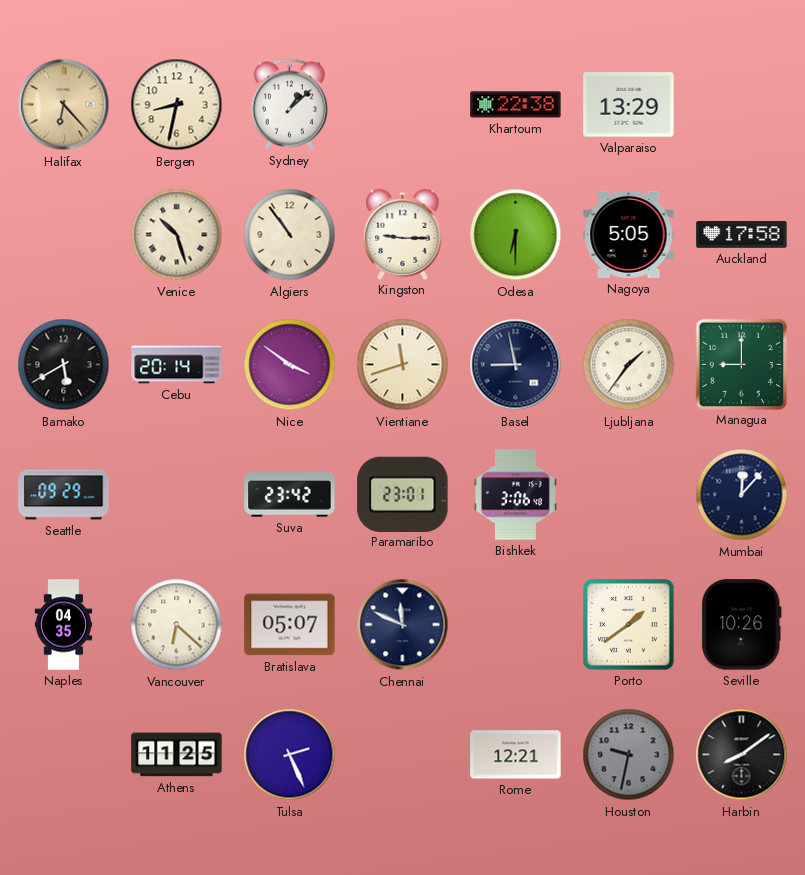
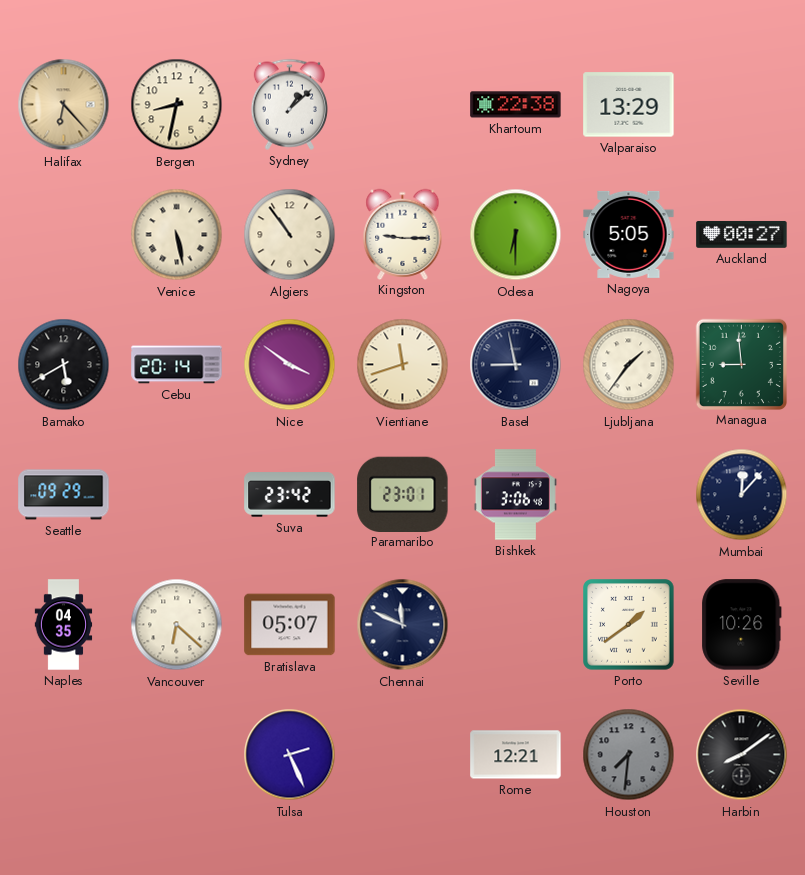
Venice: 10:27 -> 5:28
Auckland: 17:58 -> 00:27
Managua: 9:00 -> 8:59
Athens: 11:25 -> none
Houston: 9:32 -> 7:31
